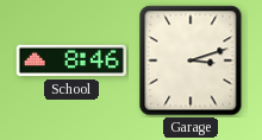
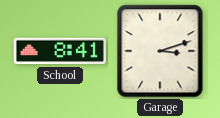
School: 8:46 -> 8:41
